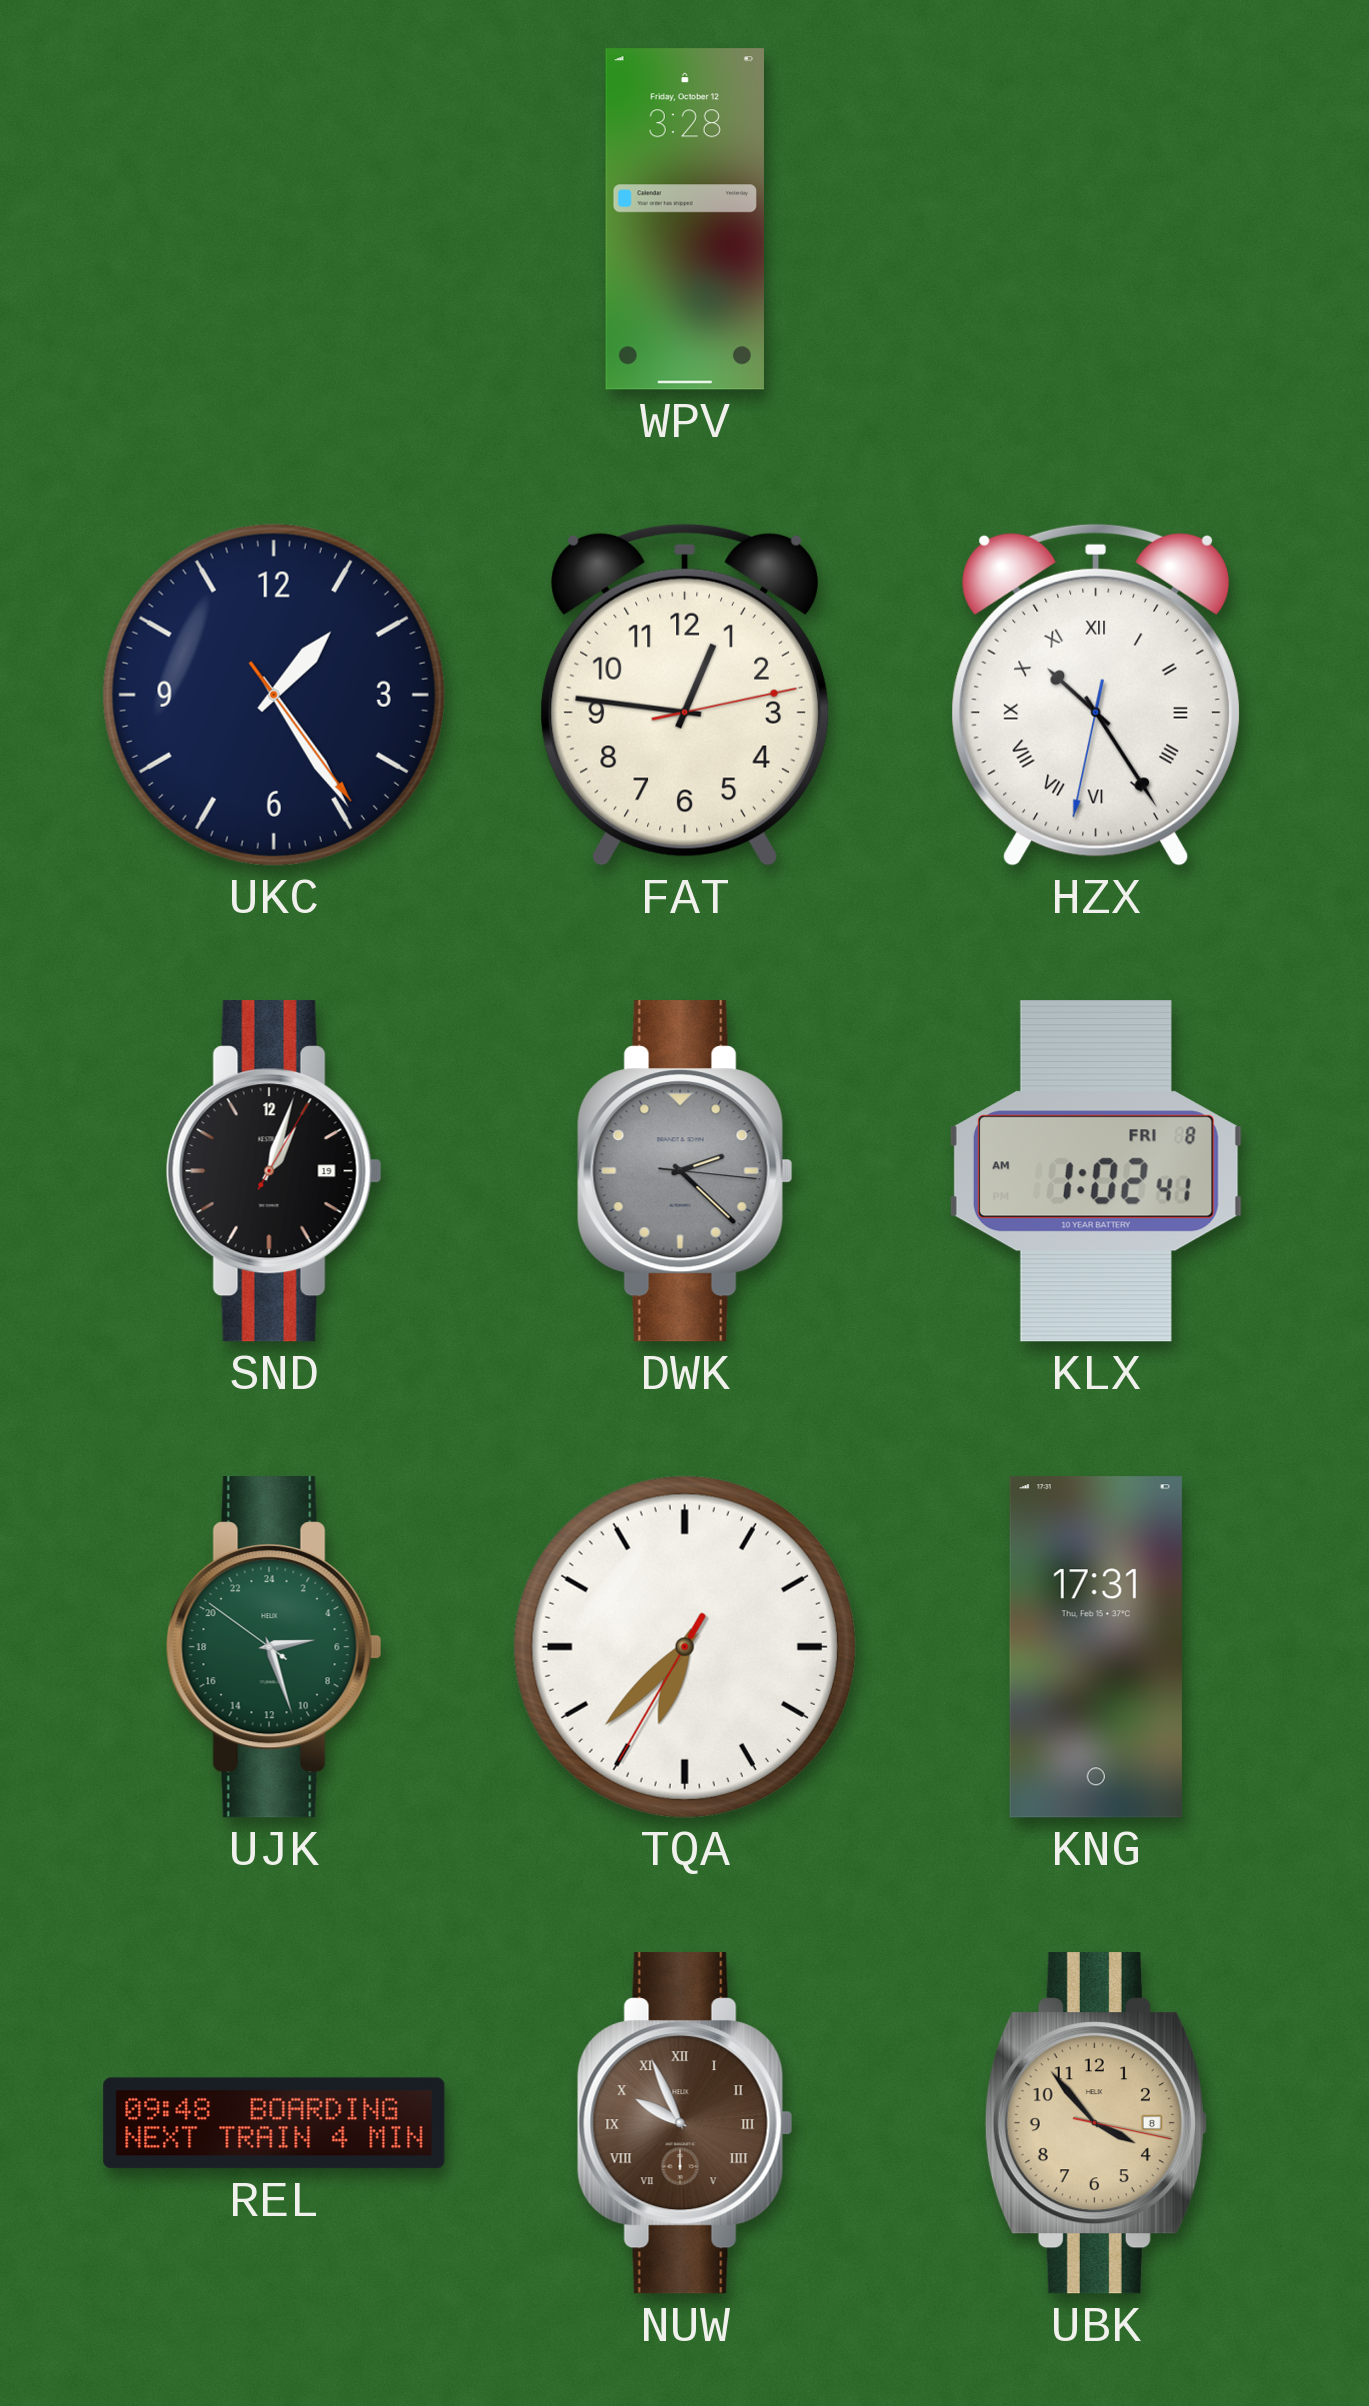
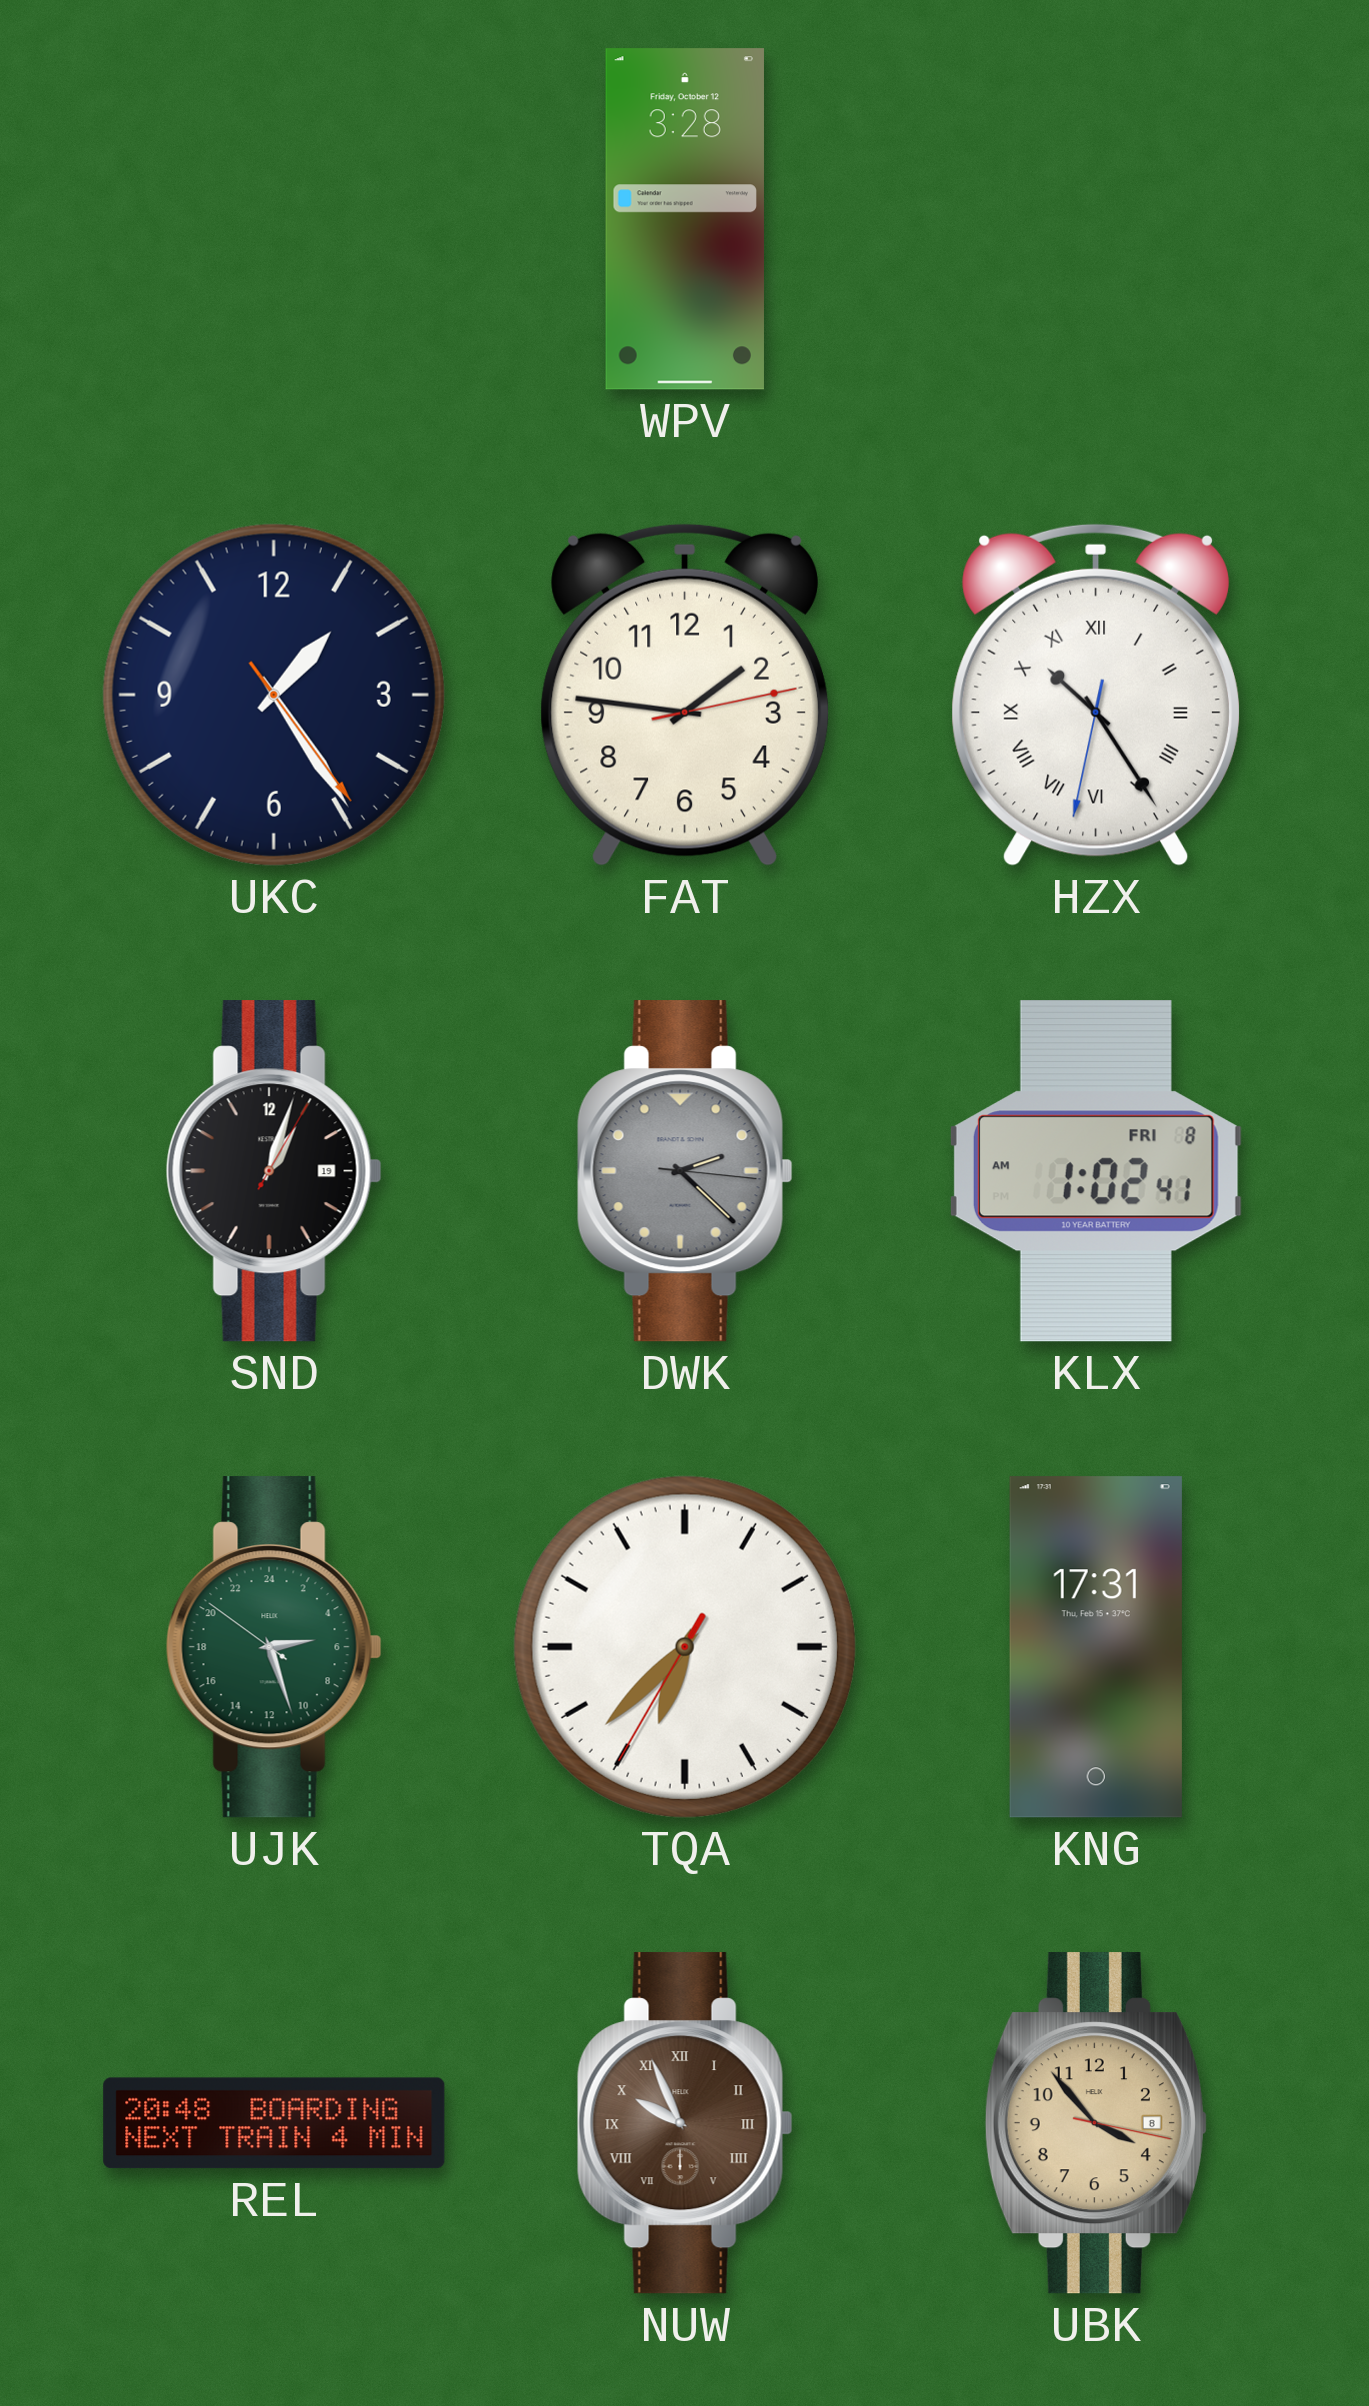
FAT: 12:46 -> 1:46
REL: 09:48 -> 20:48
